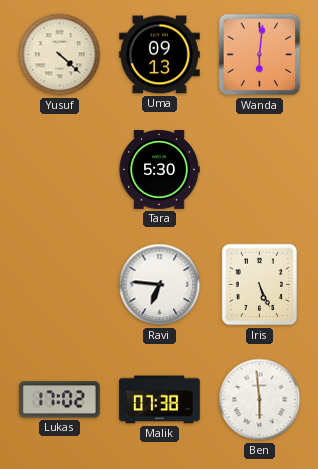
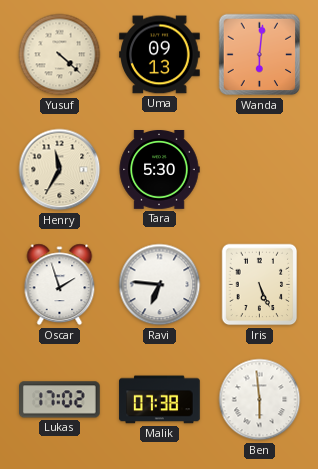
Henry: none -> 11:35
Oscar: none -> 1:57
